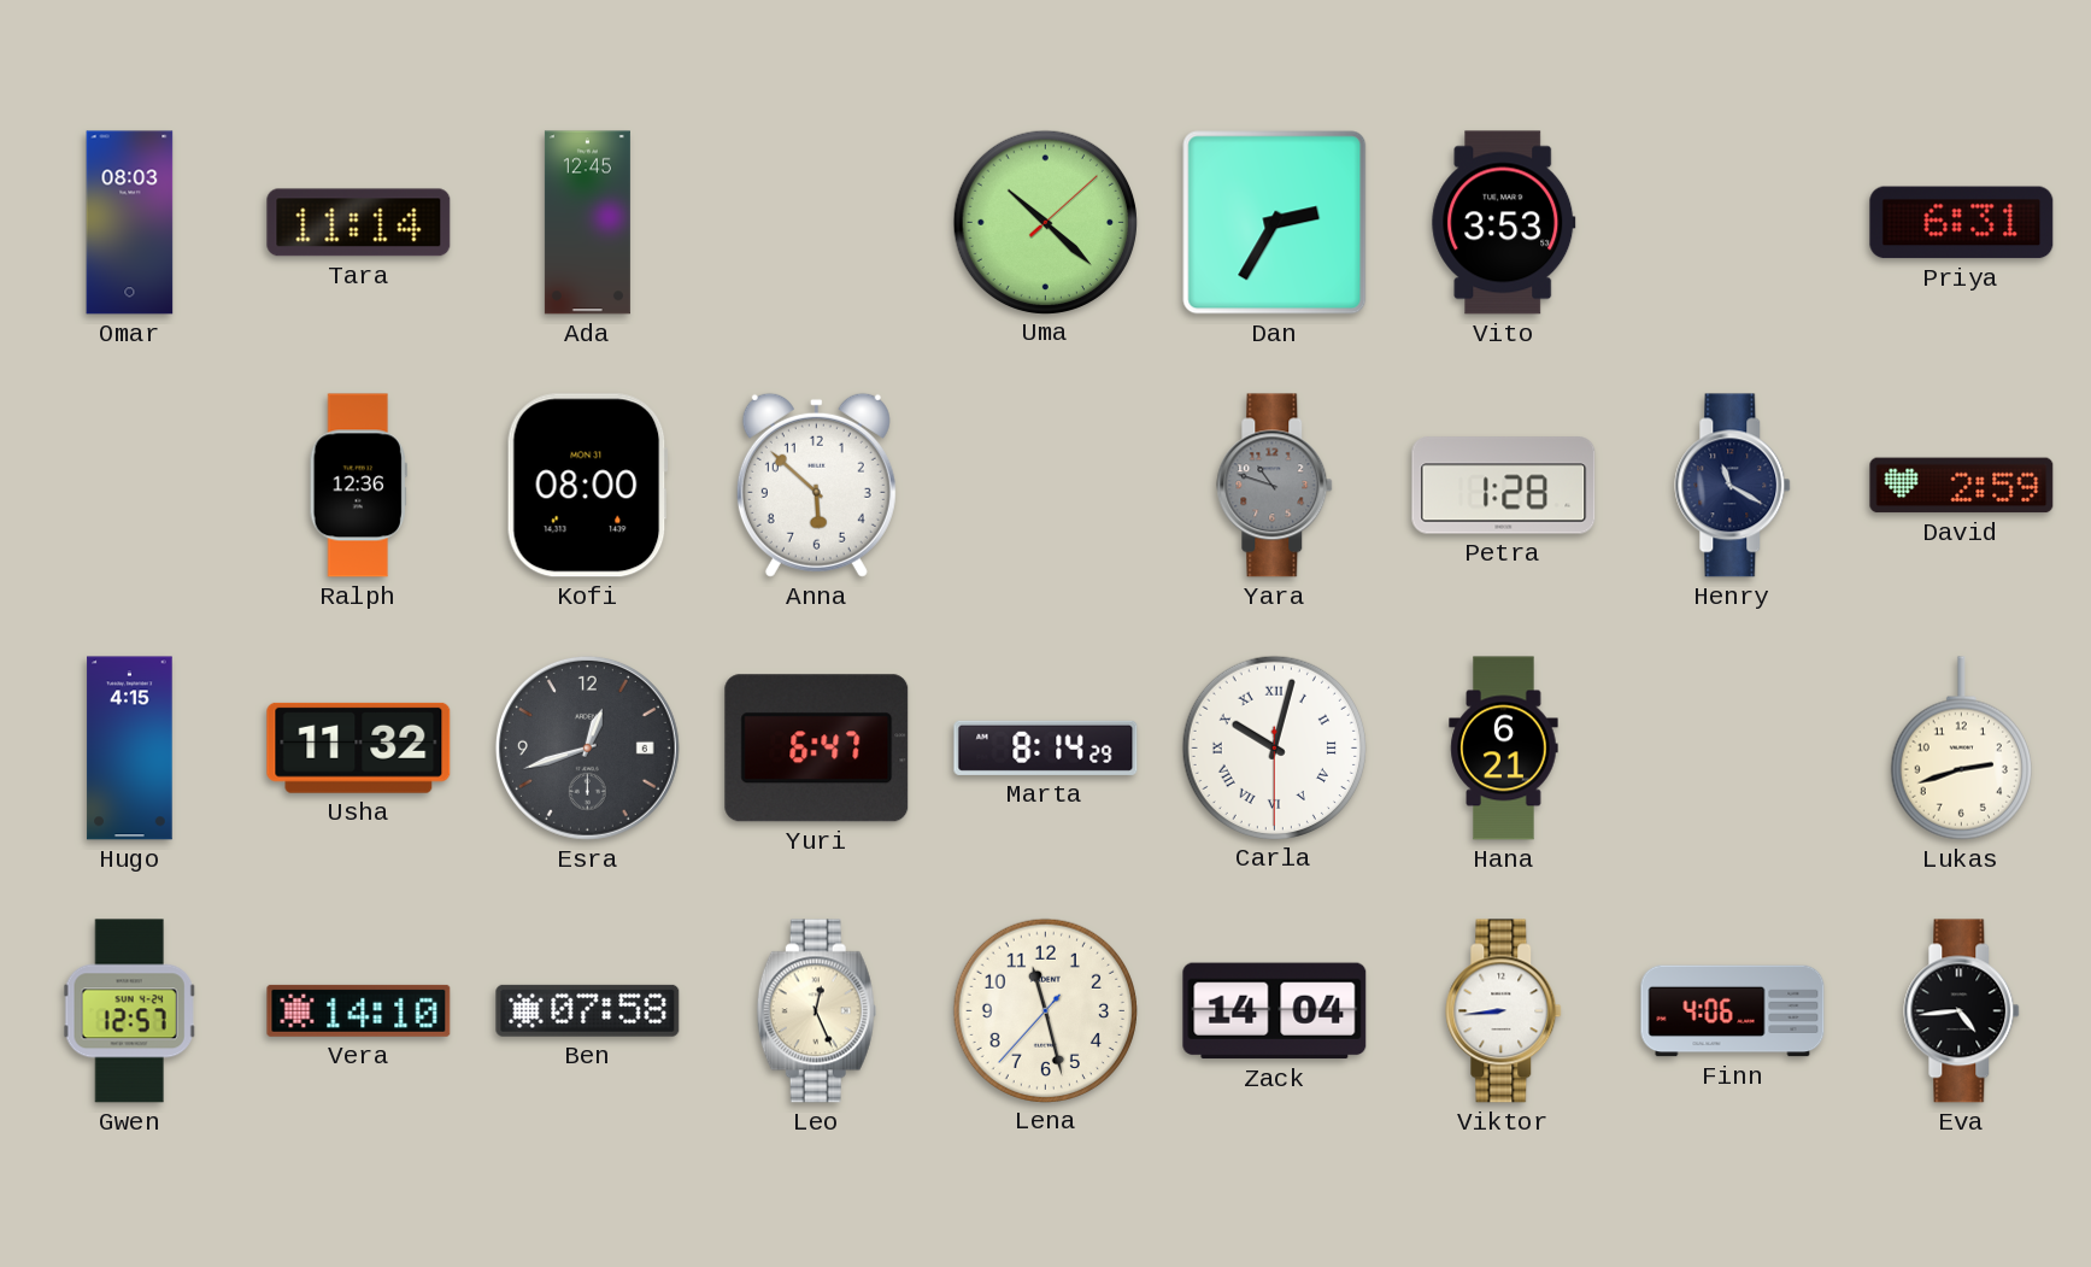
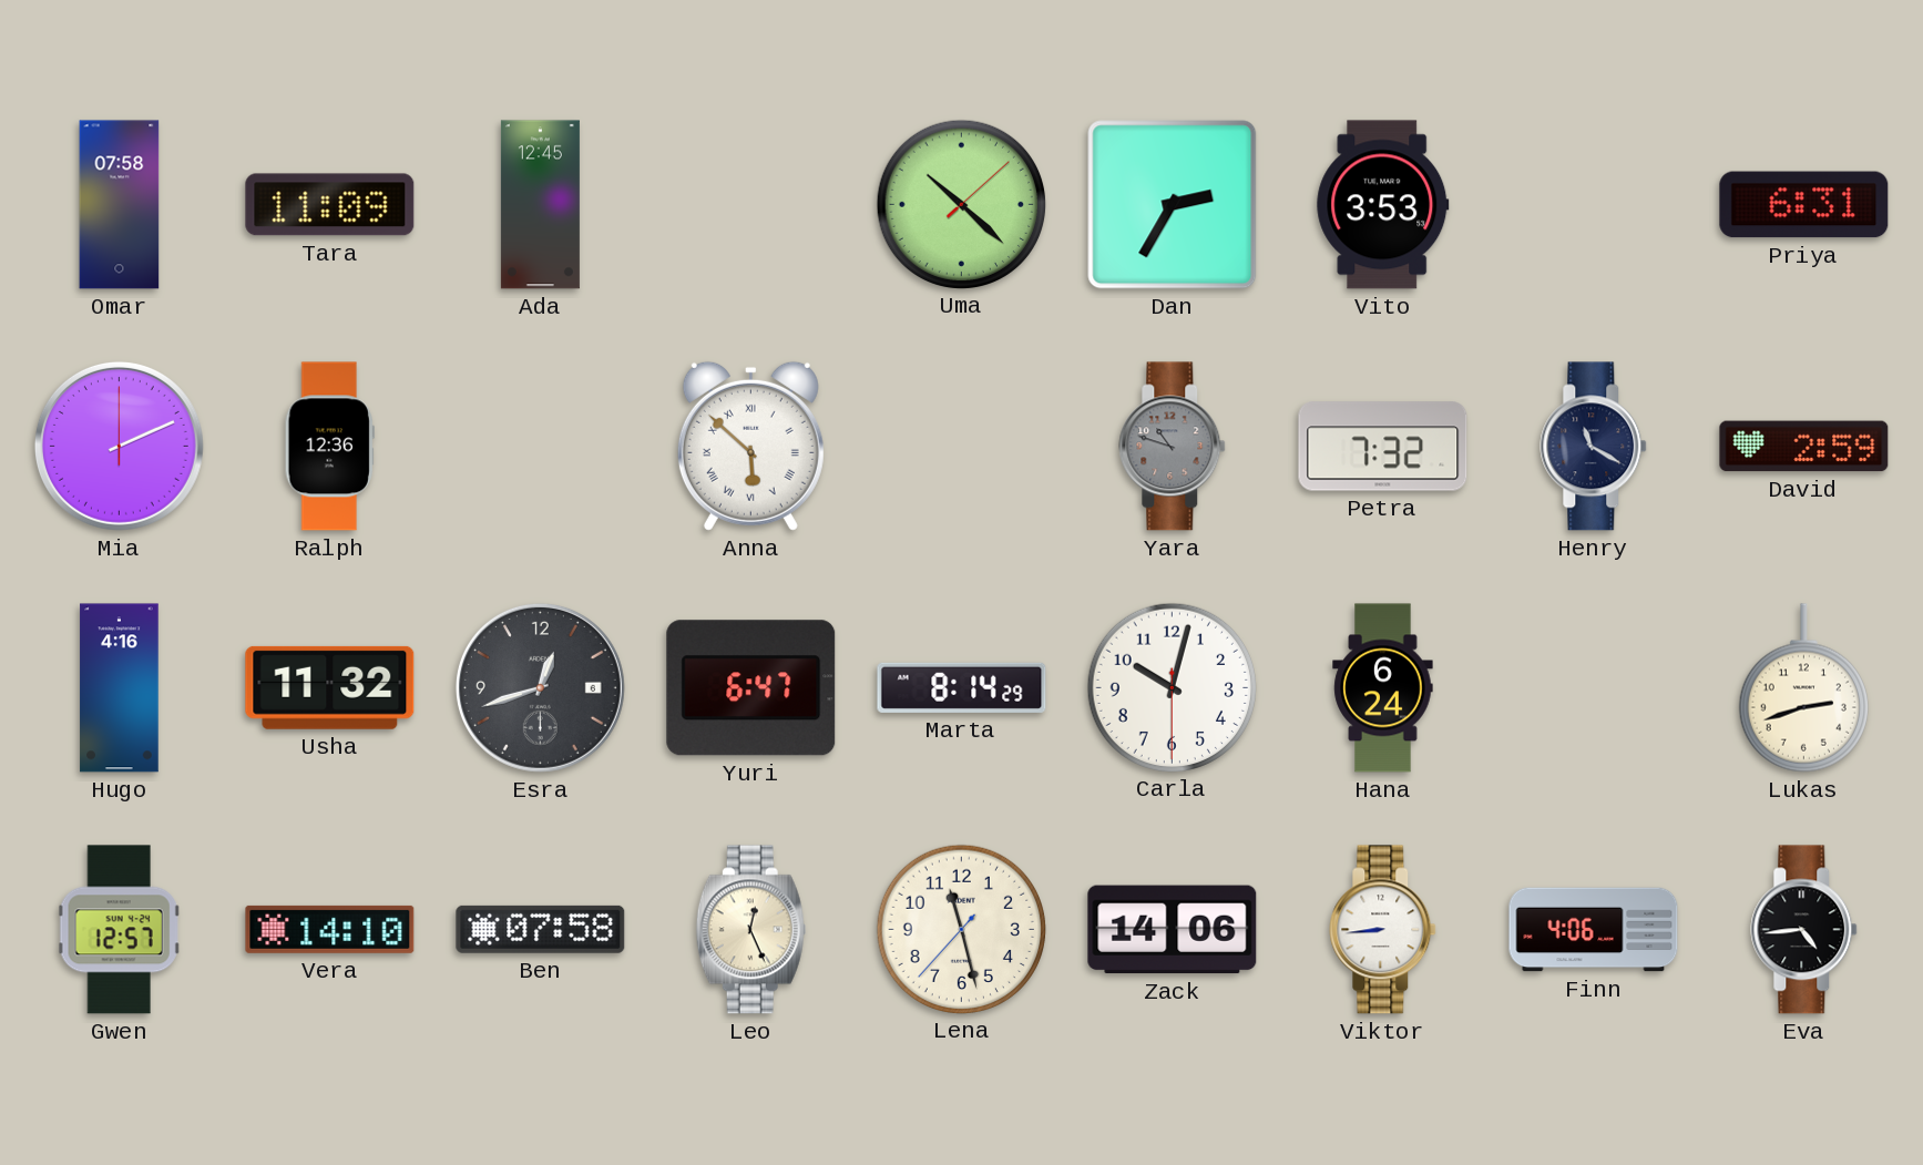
Omar: 08:03 -> 07:58
Tara: 11:14 -> 11:09
Mia: none -> 2:11
Kofi: 08:00 -> none
Anna numerals: Arabic -> Roman
Petra: 1:28 -> 7:32
Hugo: 4:15 -> 4:16
Carla numerals: Roman -> Arabic
Hana: 6:21 -> 6:24
Zack: 14:04 -> 14:06
